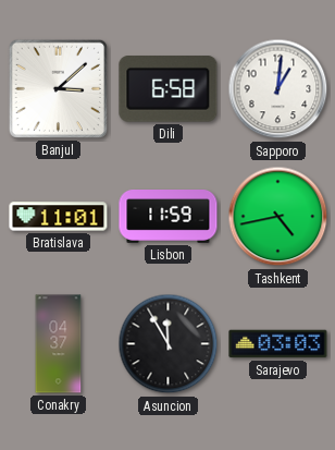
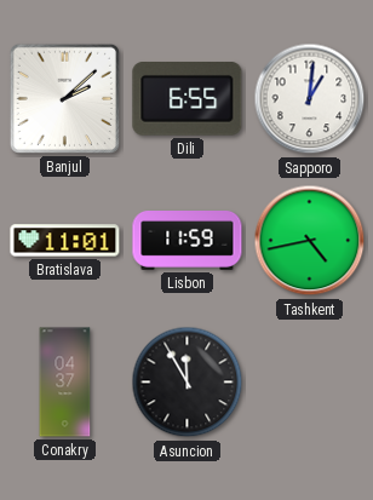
Banjul: 3:08 -> 2:08
Dili: 6:58 -> 6:55
Sarajevo: 03:03 -> none
